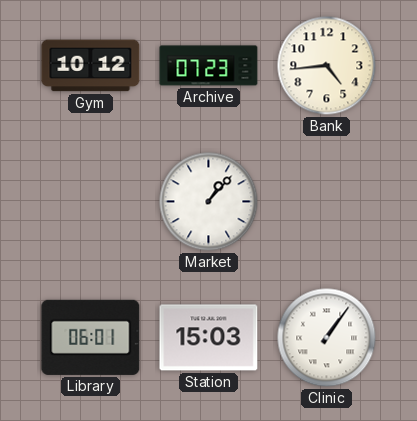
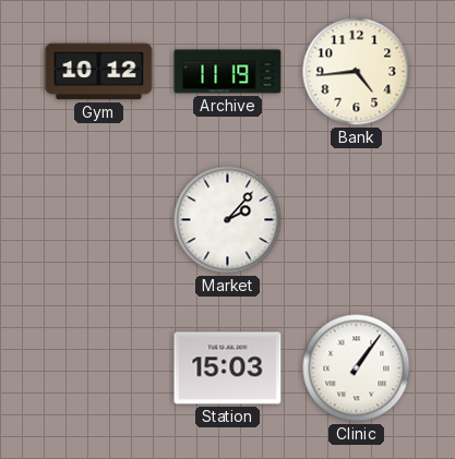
Archive: 07:23 -> 11:19
Market: 1:07 -> 2:07
Library: 06:01 -> none
